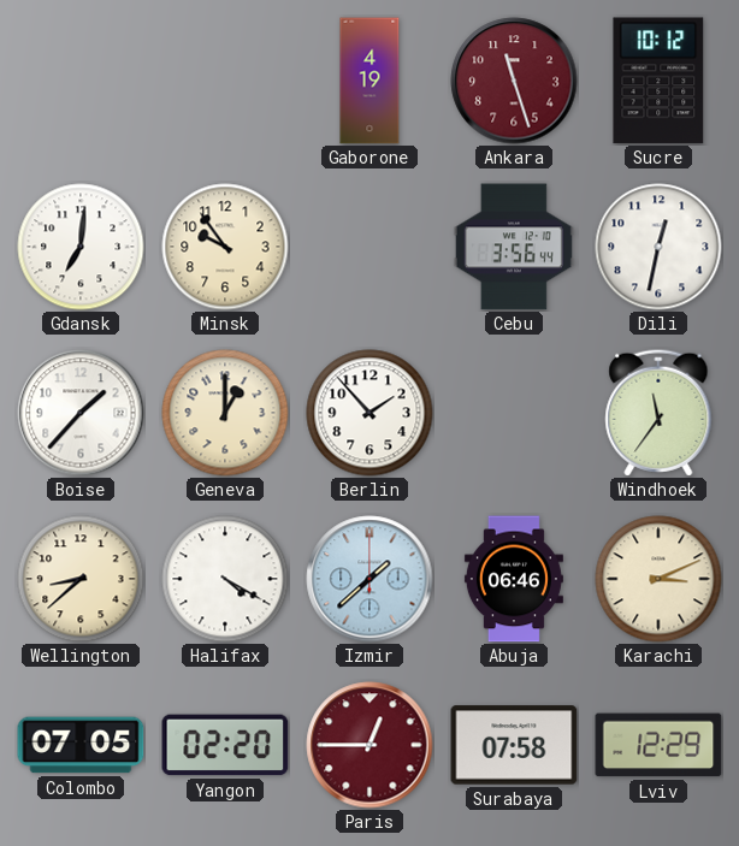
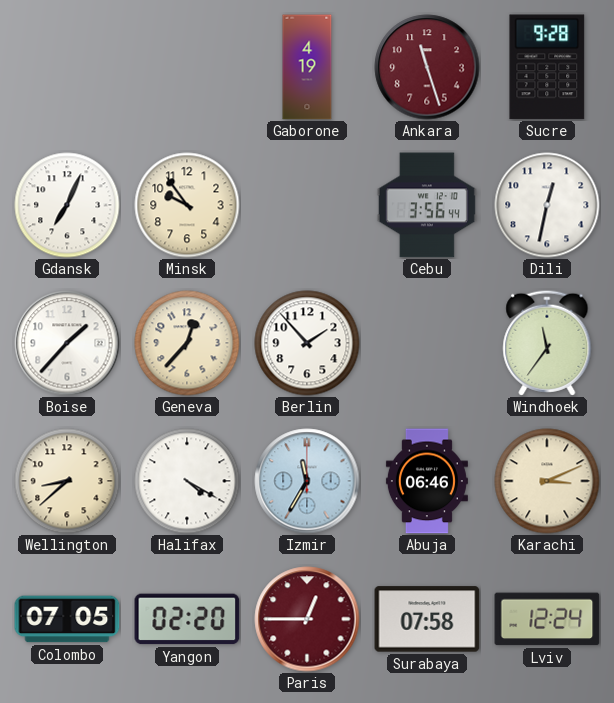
Sucre: 10:12 -> 9:28
Gdansk: 7:01 -> 7:04
Geneva: 1:00 -> 12:37
Izmir: 1:38 -> 11:35
Lviv: 12:29 -> 12:24
